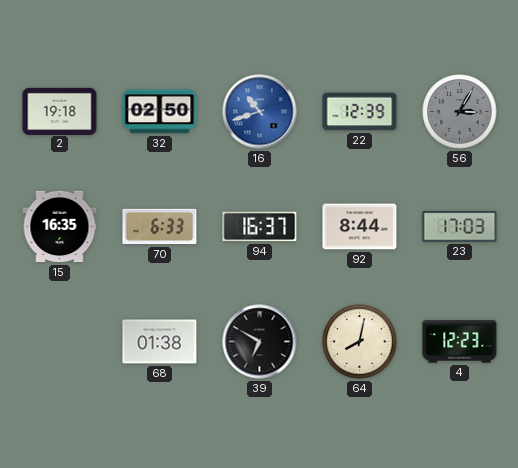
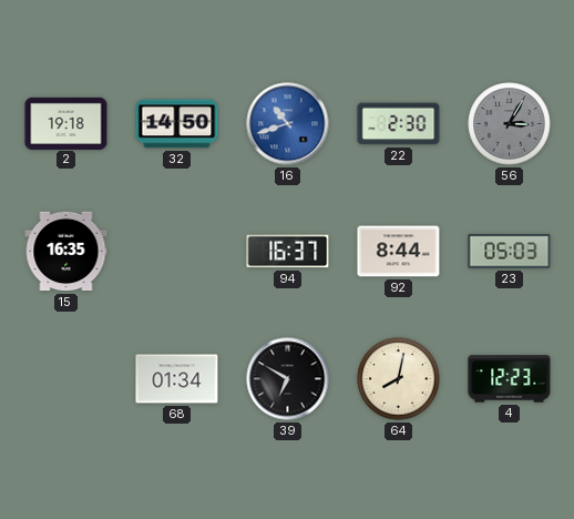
32: 02:50 -> 14:50
22: 12:39 -> 2:30
70: 6:33 -> none
23: 17:03 -> 05:03
68: 01:38 -> 01:34
